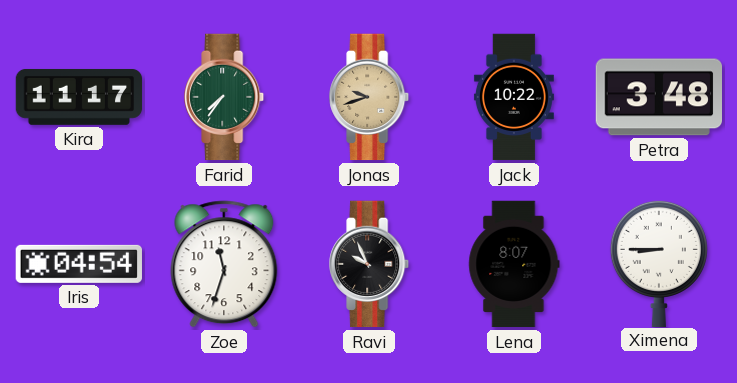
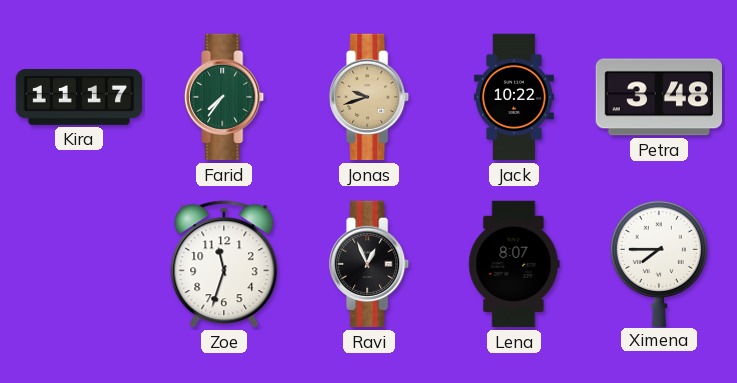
Iris: 04:54 -> none
Ravi: 9:56 -> 12:56
Ximena: 8:45 -> 7:45
